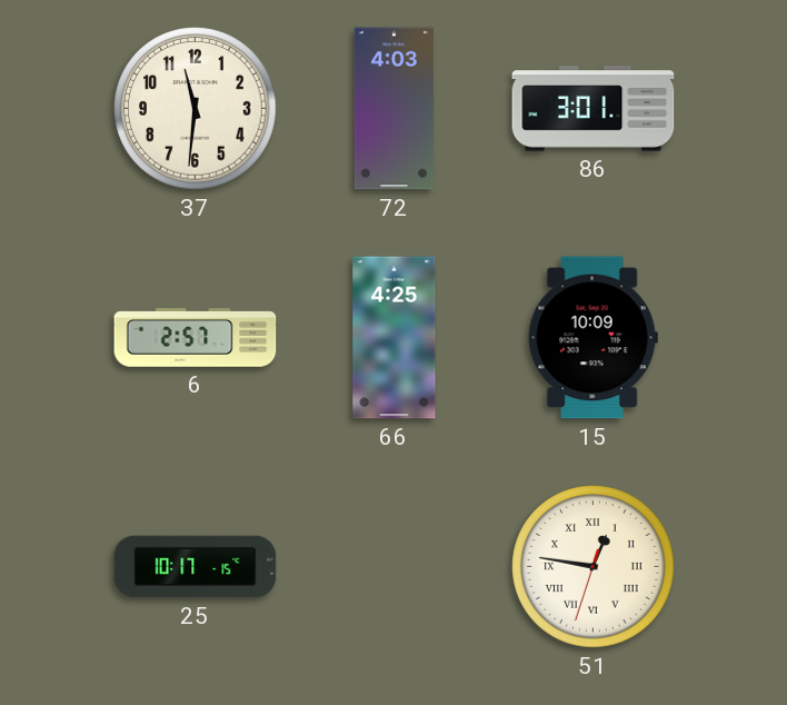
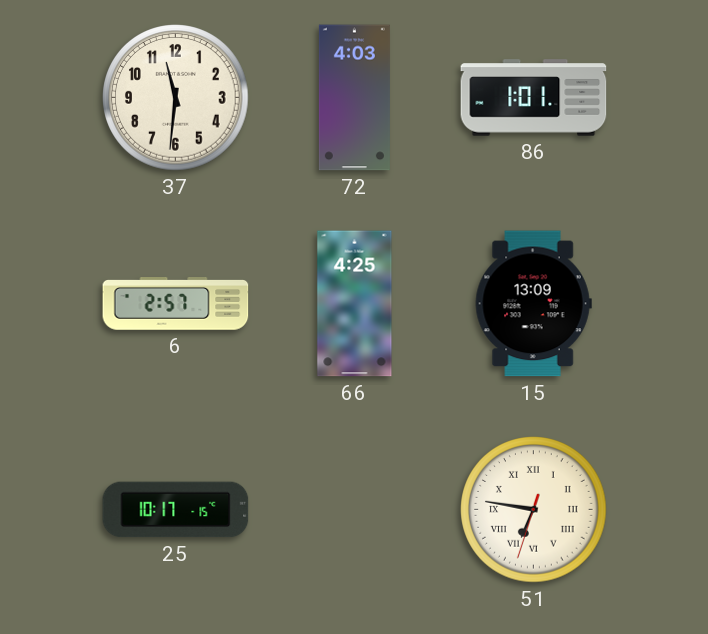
86: 3:01 -> 1:01
15: 10:09 -> 13:09
51: 12:46 -> 6:46
